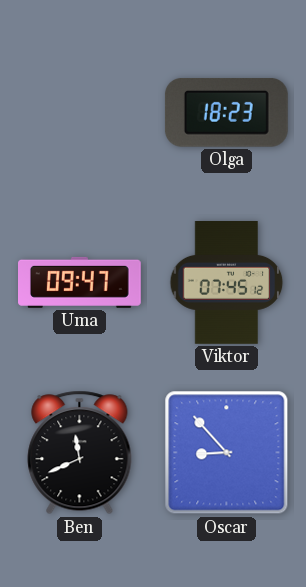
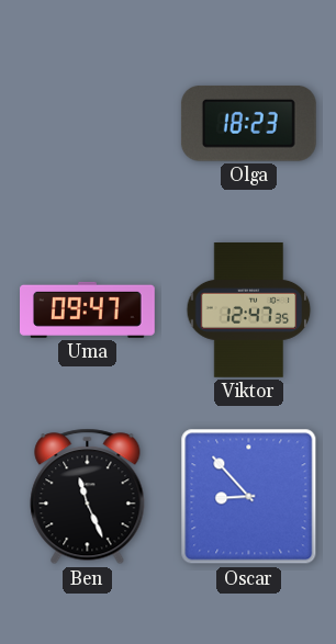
Viktor: 07:45 -> 12:47
Ben: 11:41 -> 11:26
